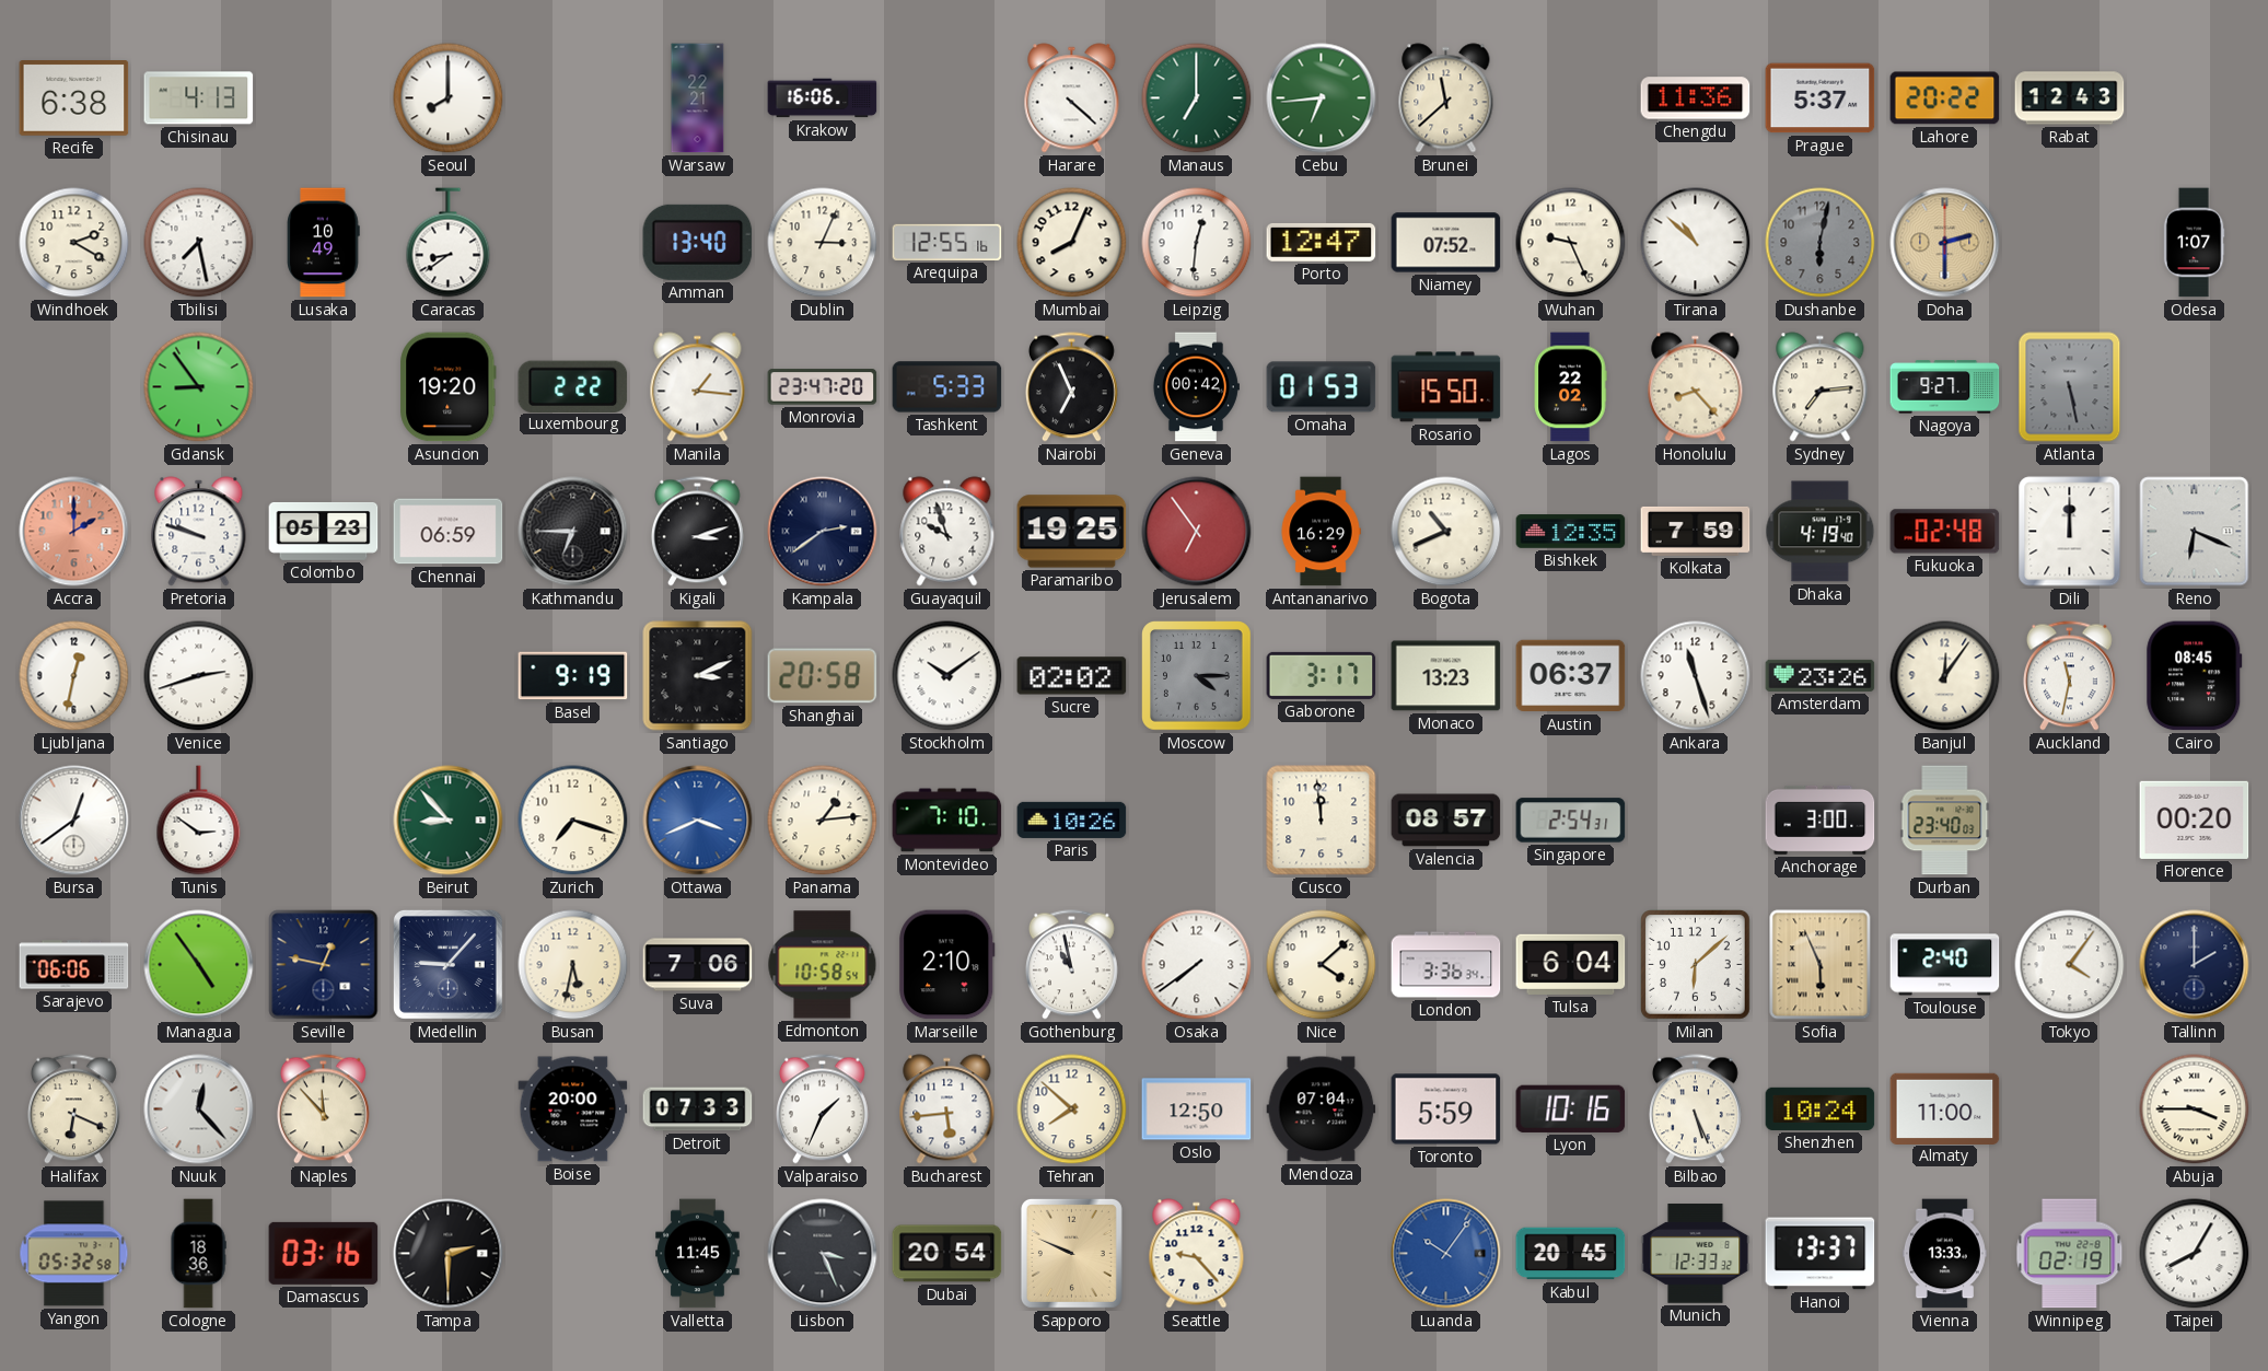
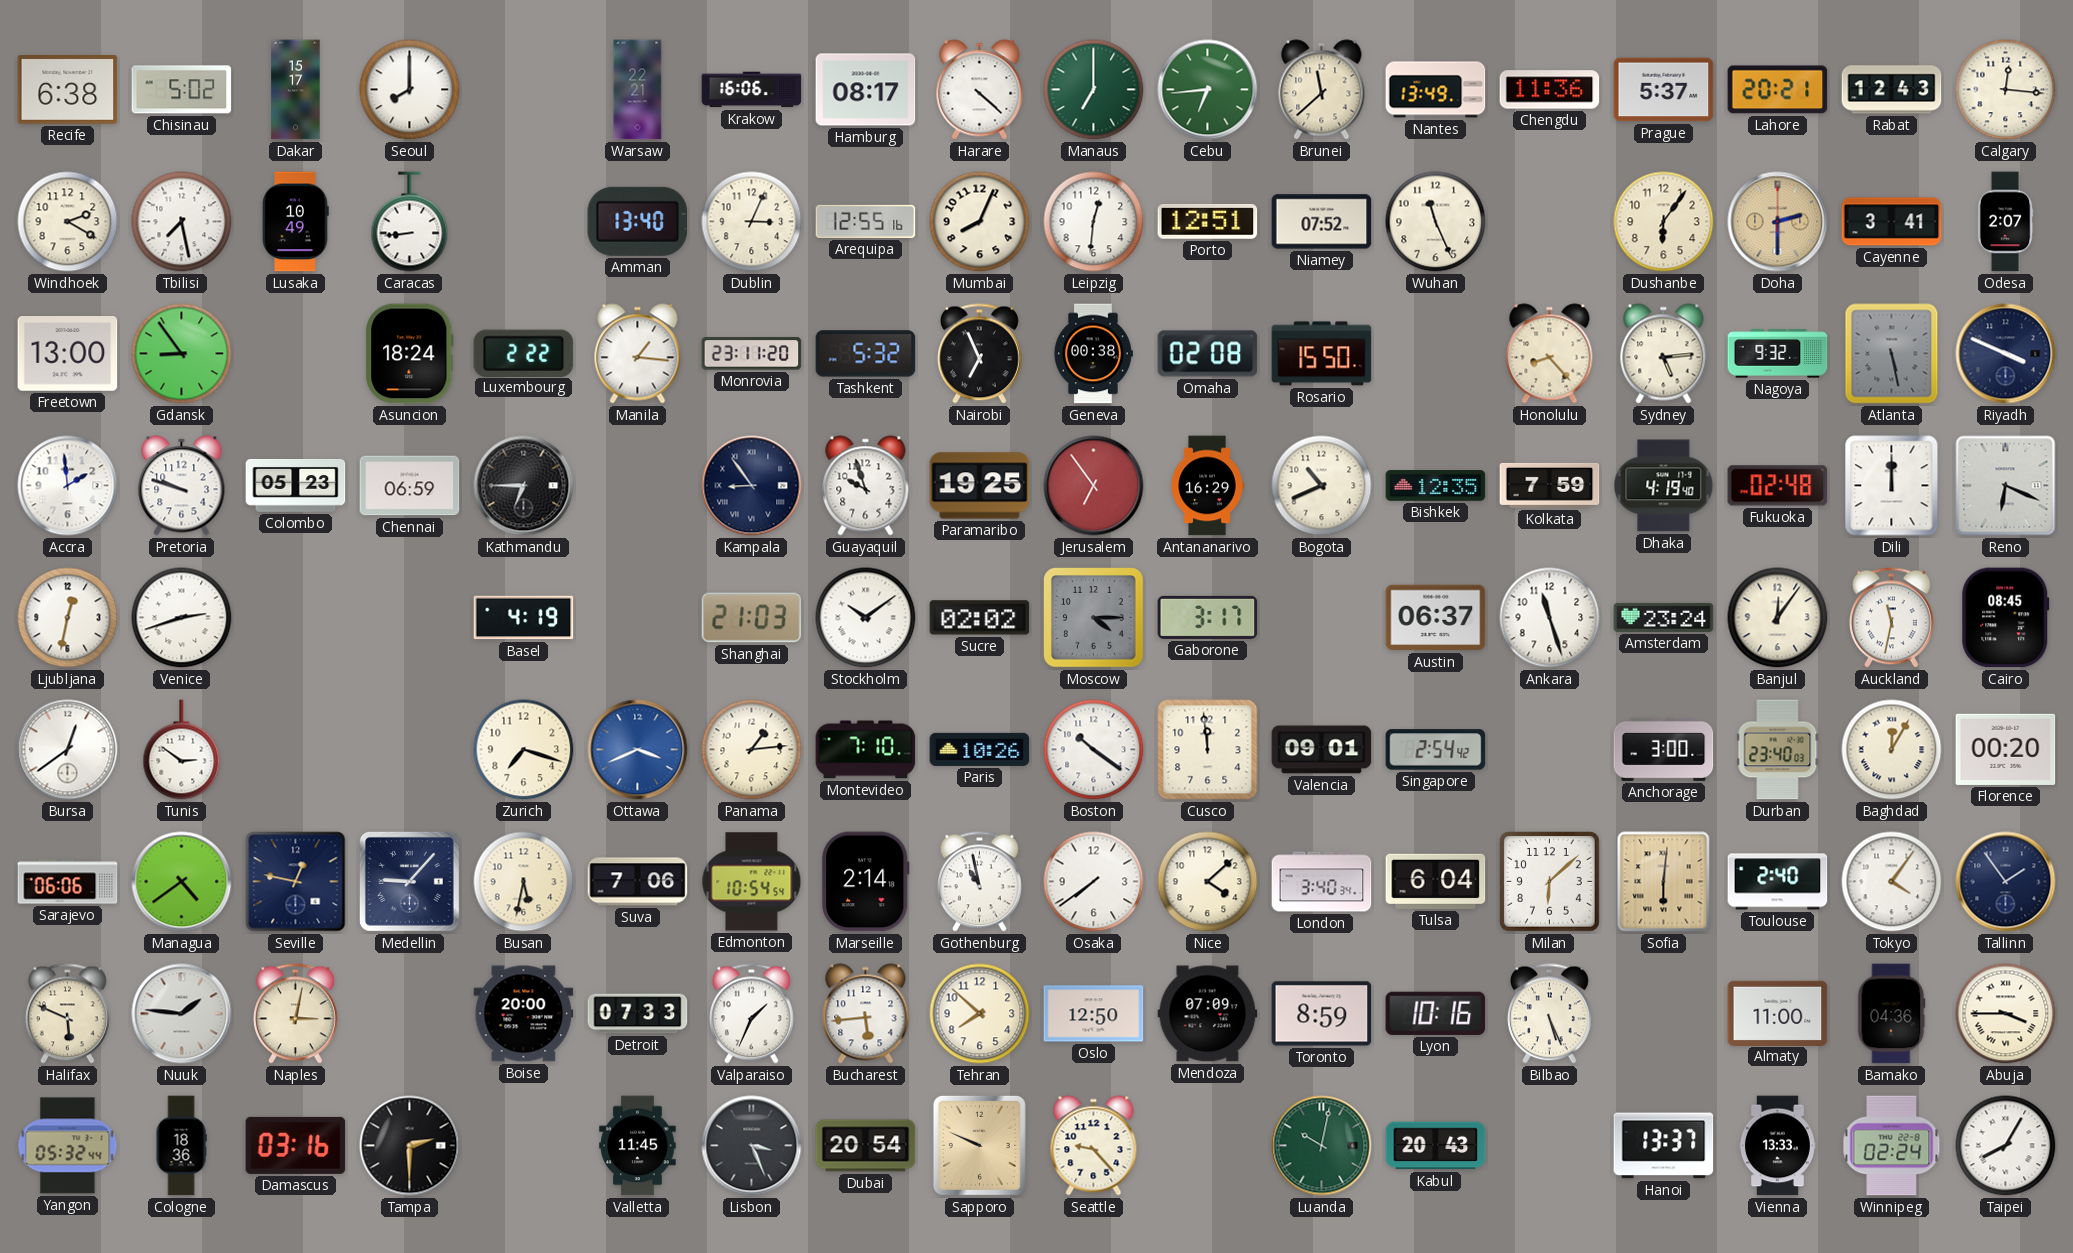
Chisinau: 4:13 -> 5:02
Dakar: none -> 15:17
Hamburg: none -> 08:17
Nantes: none -> 13:49
Lahore: 20:22 -> 20:21
Calgary: none -> 12:16
Caracas: 8:39 -> 8:44
Porto: 12:47 -> 12:51
Wuhan: 9:26 -> 11:26
Tirana: 10:52 -> none
Dushanbe: 6:02 -> 6:06
Dushanbe dial: grey -> cream
Cayenne: none -> 3:41
Odesa: 1:07 -> 2:07
Freetown: none -> 13:00
Asuncion: 19:20 -> 18:24
Monrovia: 23:47 -> 23:11
Tashkent: 5:33 -> 5:32
Geneva: 00:42 -> 00:38
Omaha: 01:53 -> 02:08
Lagos: 22:02 -> none
Sydney: 7:14 -> 5:14
Nagoya: 9:27 -> 9:32
Riyadh: none -> 3:49
Accra: 2:00 -> 1:59
Accra dial: salmon -> white
Kigali: 3:12 -> none
Kampala: 2:39 -> 8:54
Basel: 9:19 -> 4:19
Santiago: 3:11 -> none
Shanghai: 20:58 -> 21:03
Monaco: 13:23 -> none
Amsterdam: 23:26 -> 23:24
Beirut: 8:53 -> none
Boston: none -> 10:21
Valencia: 08:57 -> 09:01
Singapore: 2:54:31 -> 2:54:42
Baghdad: none -> 12:05
Managua: 4:54 -> 4:39
Edmonton: 10:58 -> 10:54
Marseille: 2:10 -> 2:14
London: 3:36 -> 3:40
Sofia: 5:56 -> 6:01
Tallinn: 2:00 -> 1:54
Halifax: 6:19 -> 5:49
Nuuk: 12:23 -> 1:46
Naples: 11:53 -> 3:02
Mendoza: 07:04 -> 07:09
Toronto: 5:59 -> 8:59
Shenzhen: 10:24 -> none
Bamako: none -> 04:36
Yangon: 05:32:58 -> 05:32:44
Luanda: 10:06 -> 10:02
Luanda dial: blue -> green
Kabul: 20:45 -> 20:43
Munich: 12:33 -> none
Winnipeg: 02:19 -> 02:24
